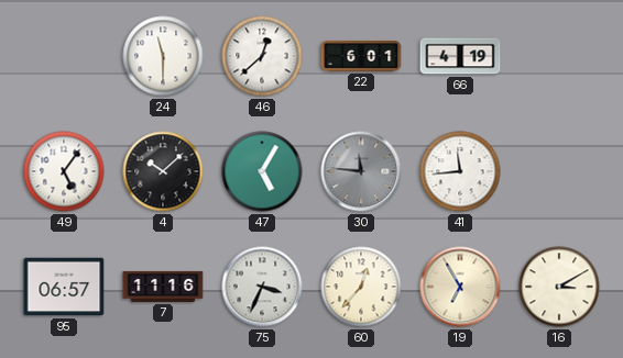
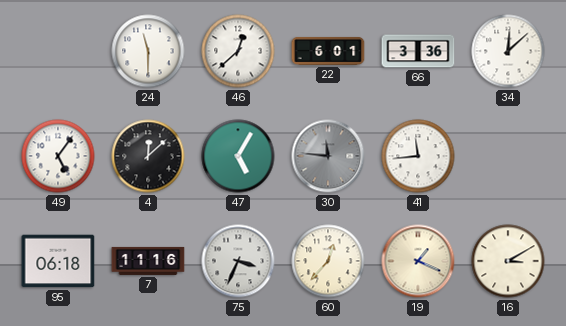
66: 4:19 -> 3:36
34: none -> 12:08
4: 10:08 -> 12:08
95: 06:57 -> 06:18
19: 6:55 -> 1:19
